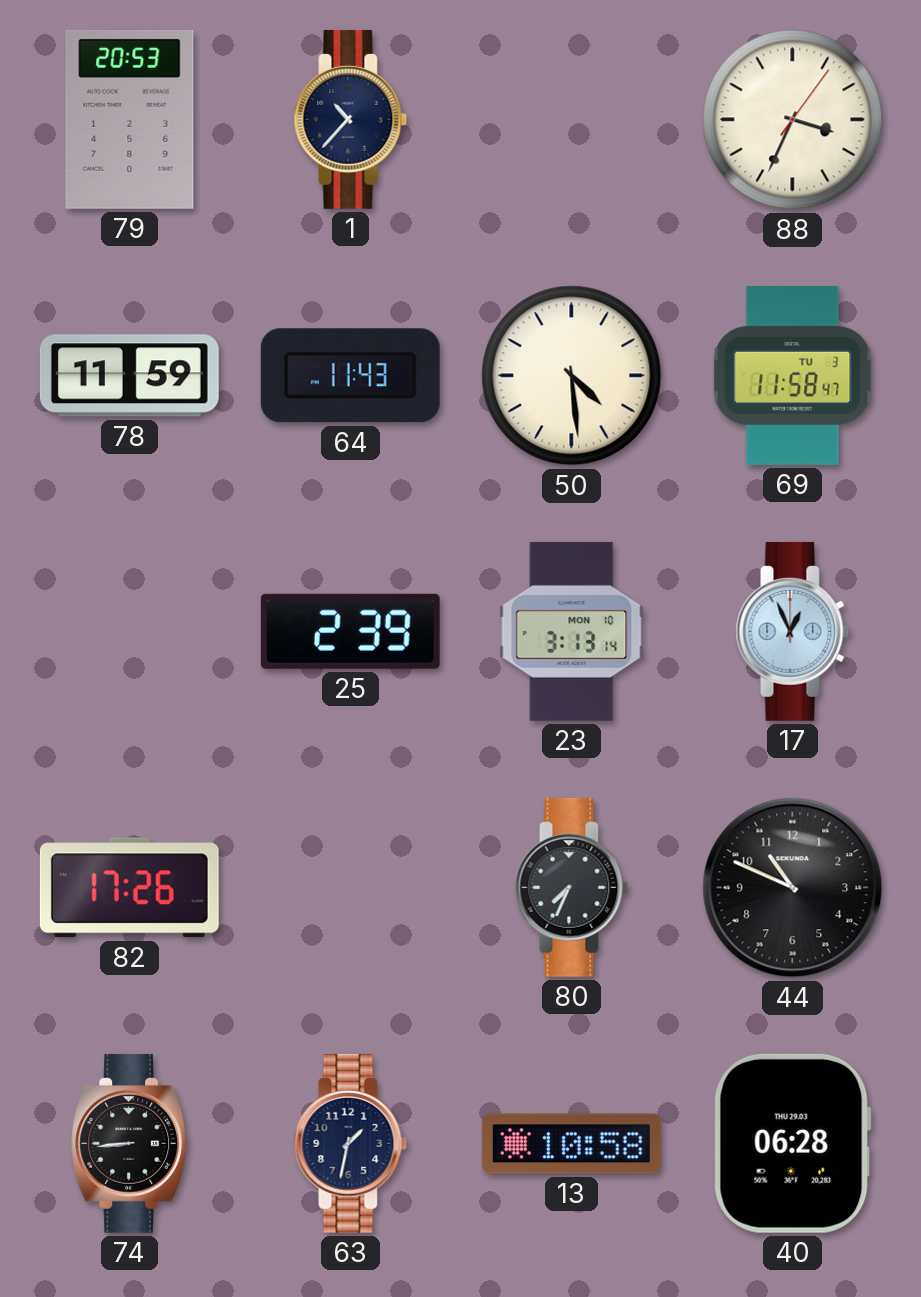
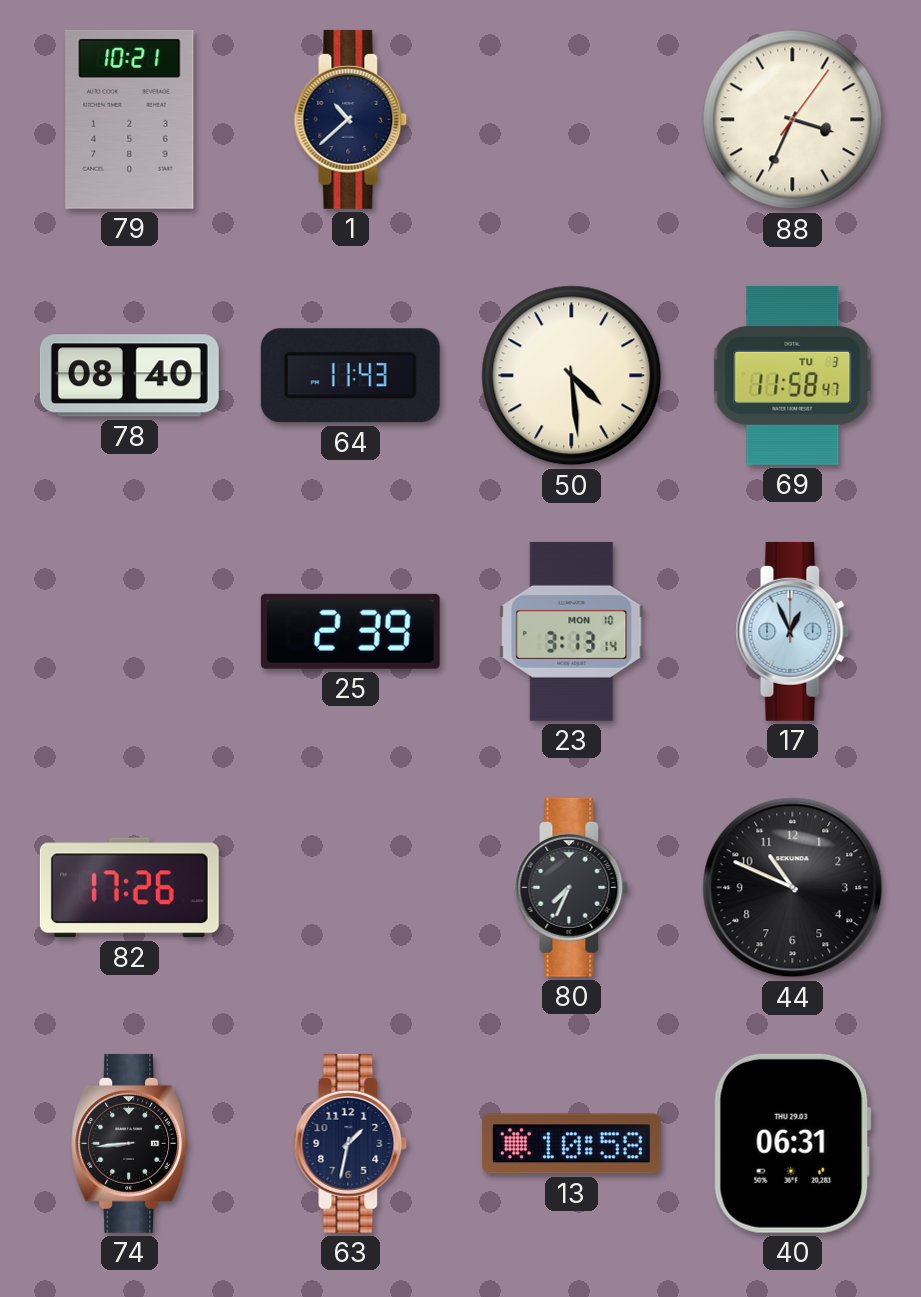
79: 20:53 -> 10:21
1: 10:37 -> 10:38
78: 11:59 -> 08:40
40: 06:28 -> 06:31
